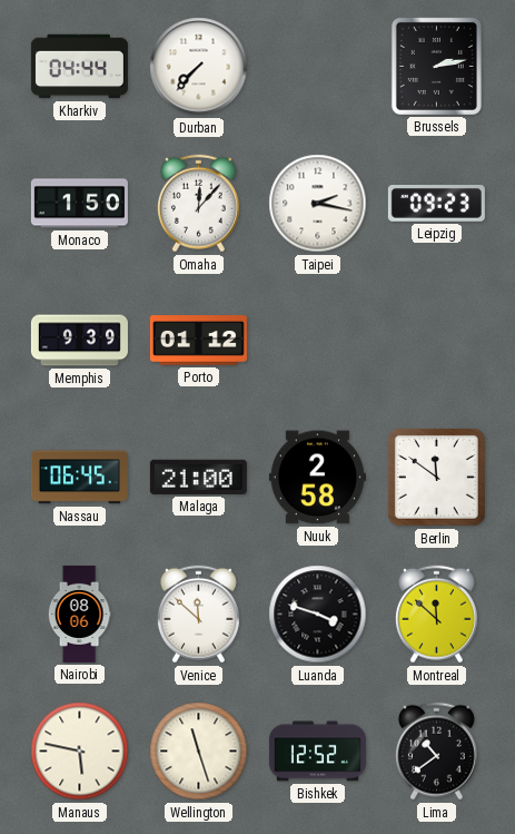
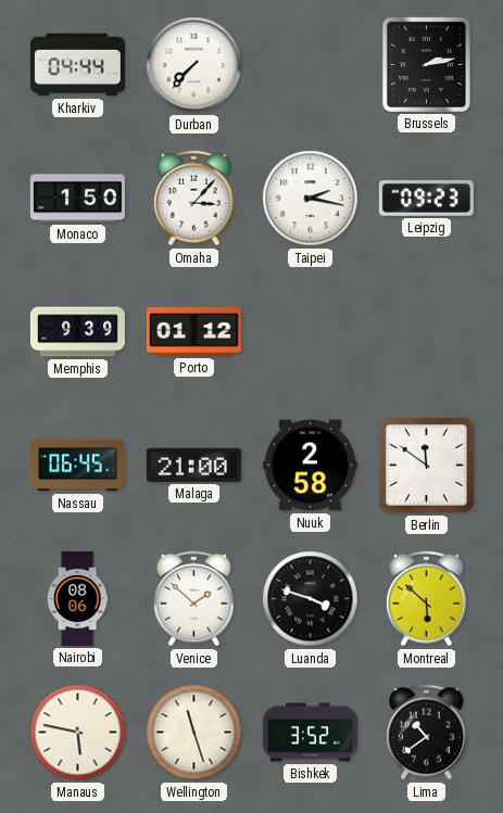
Omaha: 12:07 -> 3:07
Venice: 11:52 -> 1:52
Montreal: 11:52 -> 5:52
Bishkek: 12:52 -> 3:52
